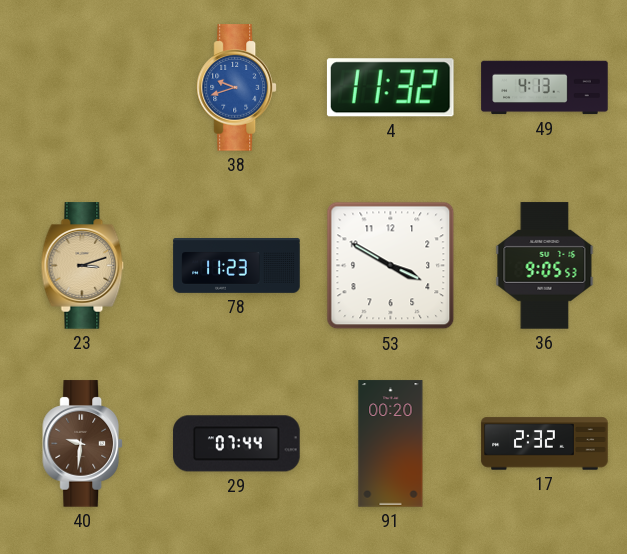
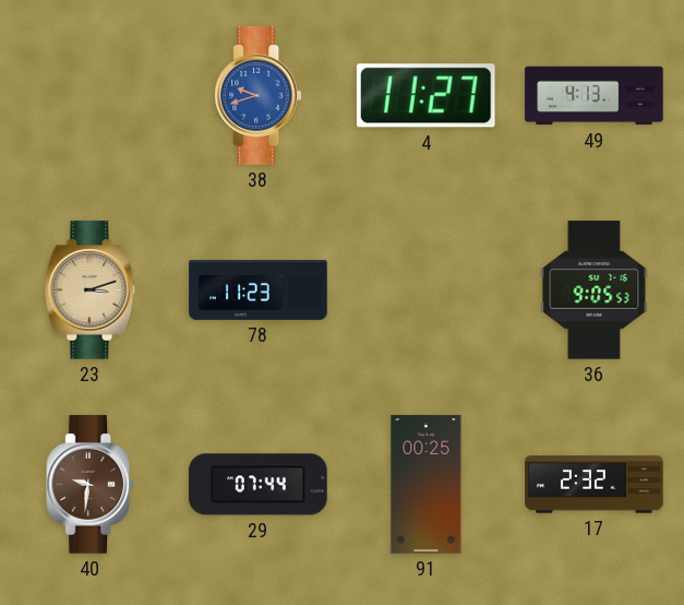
4: 11:32 -> 11:27
53: 3:50 -> none
91: 00:20 -> 00:25
